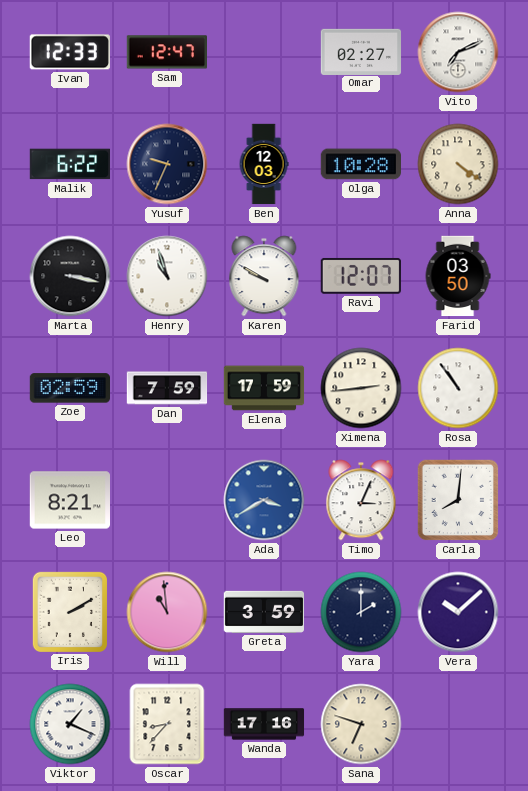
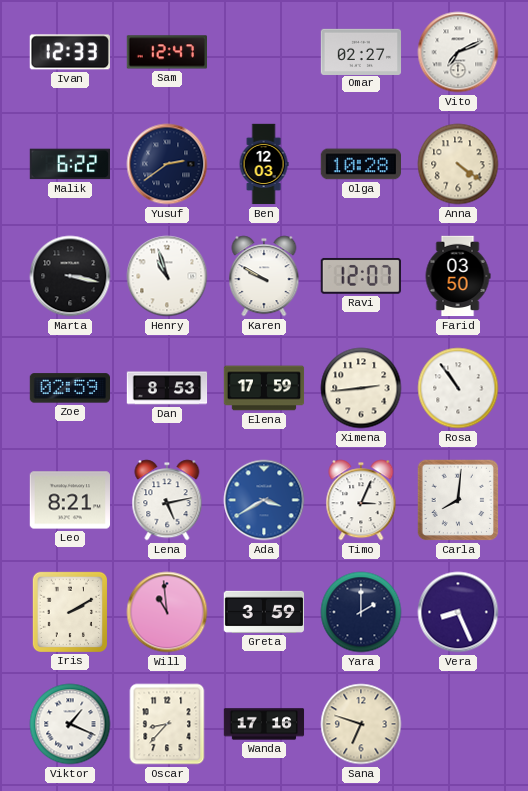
Yusuf: 9:34 -> 2:39
Dan: 7:59 -> 8:53
Lena: none -> 5:13
Vera: 10:08 -> 8:26
